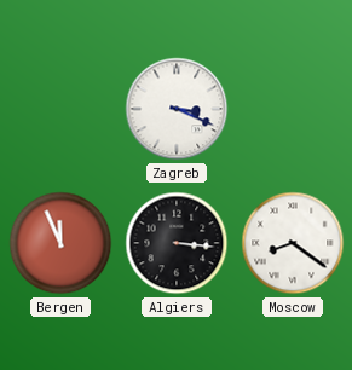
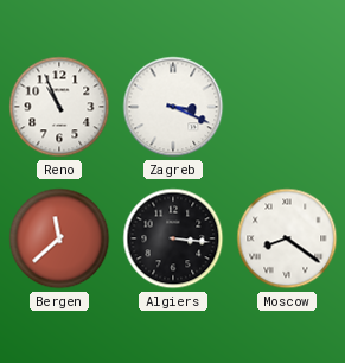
Reno: none -> 10:56
Bergen: 11:56 -> 11:38
